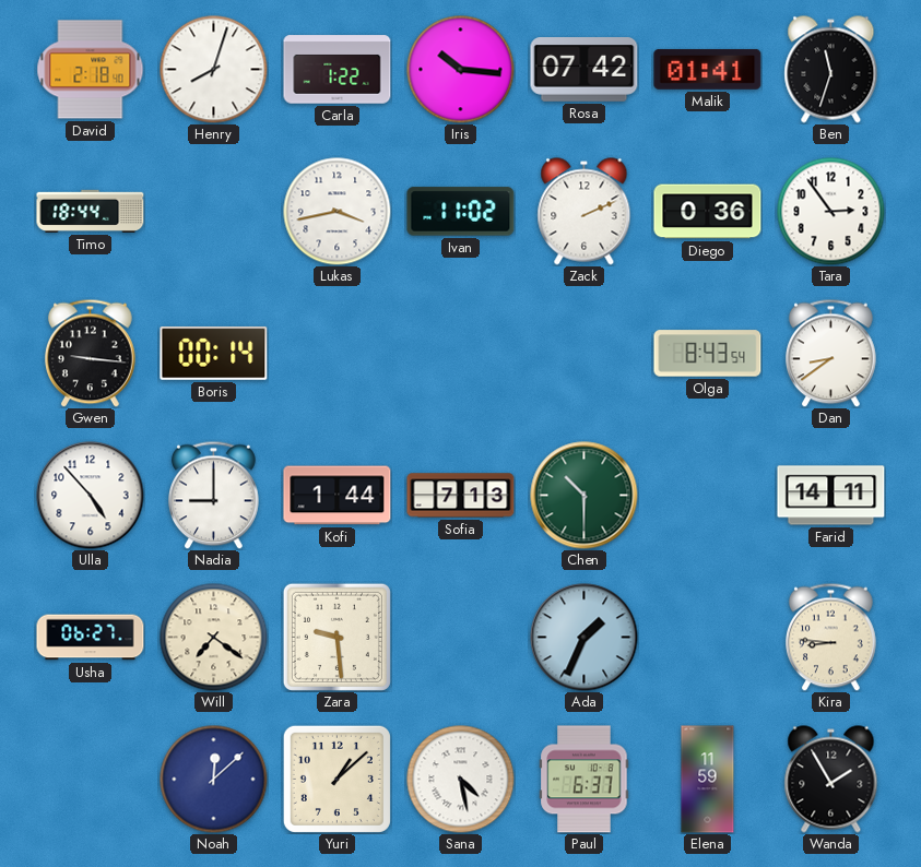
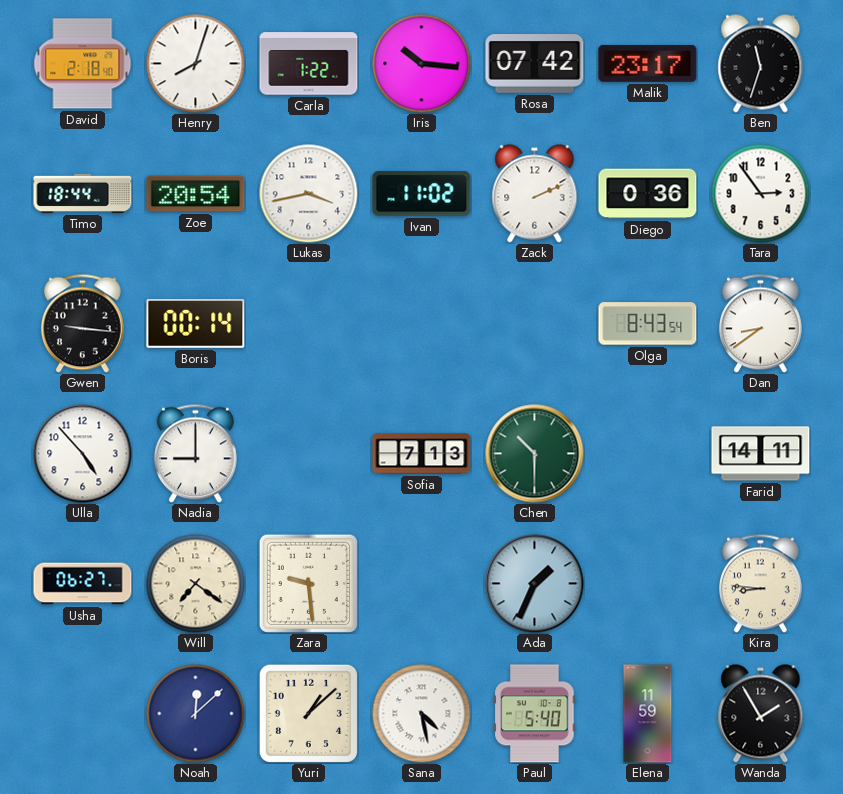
Malik: 01:41 -> 23:17
Zoe: none -> 20:54
Kofi: 1:44 -> none
Paul: 6:37 -> 5:40
